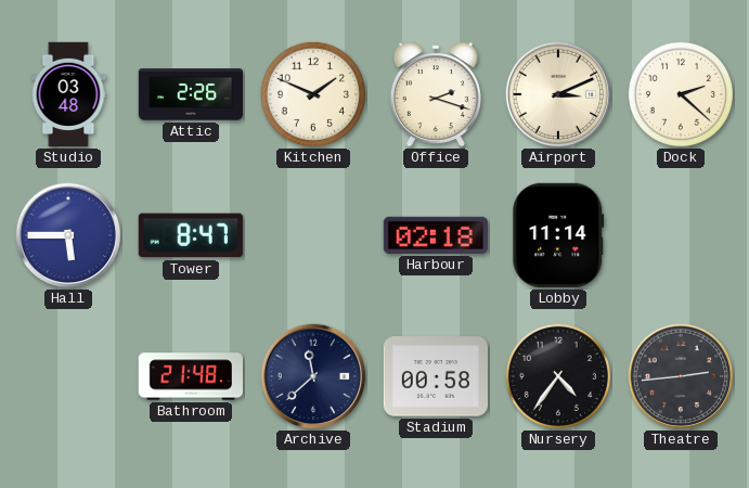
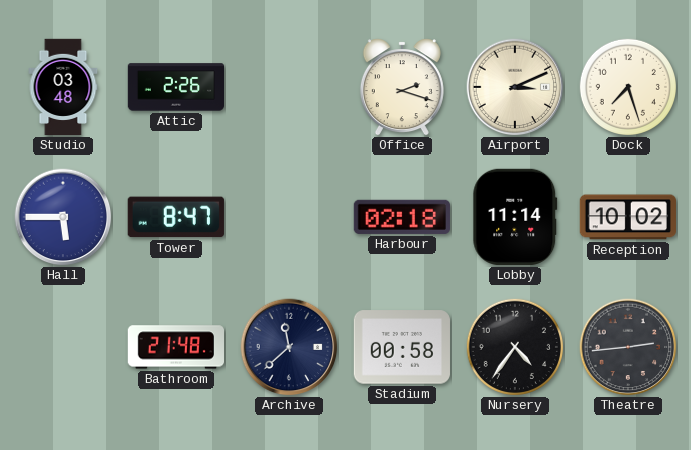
Kitchen: 1:49 -> none
Dock: 2:22 -> 7:27
Reception: none -> 10:02
